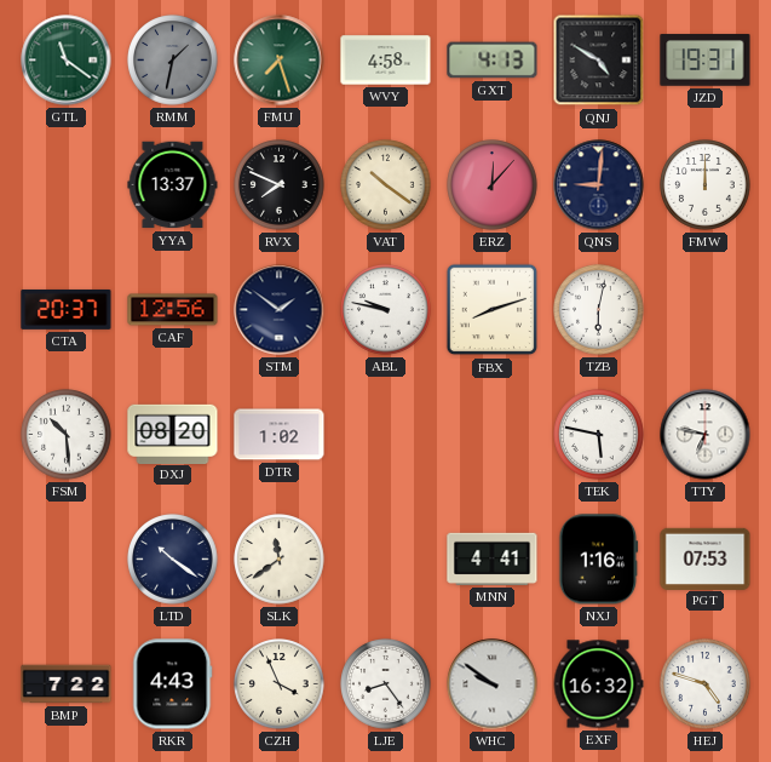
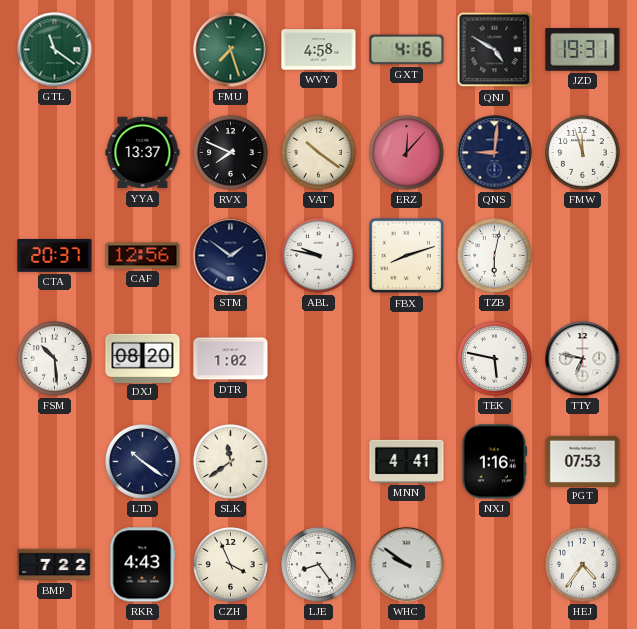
RMM: 1:32 -> none
GXT: 4:13 -> 4:16
FMW: 12:00 -> 11:57
EXF: 16:32 -> none
HEJ: 4:48 -> 4:36
